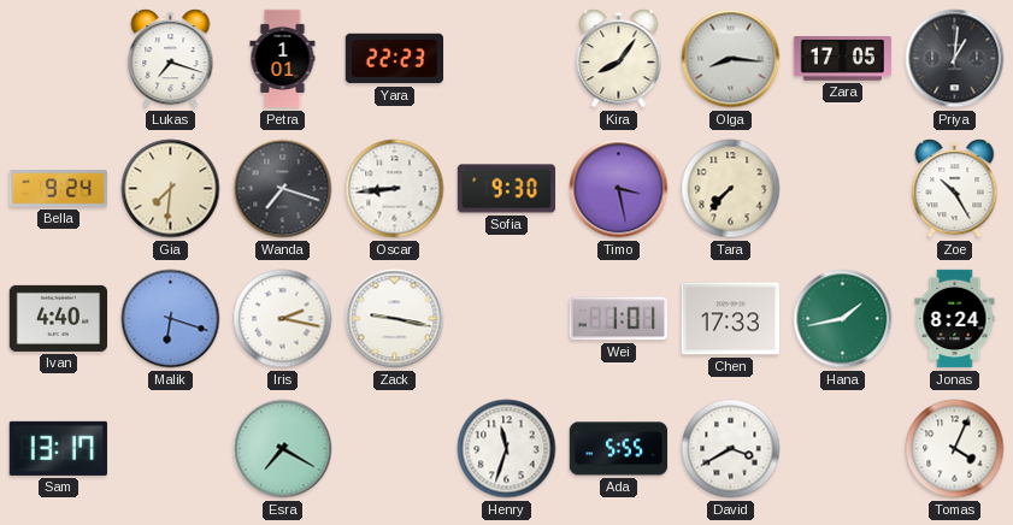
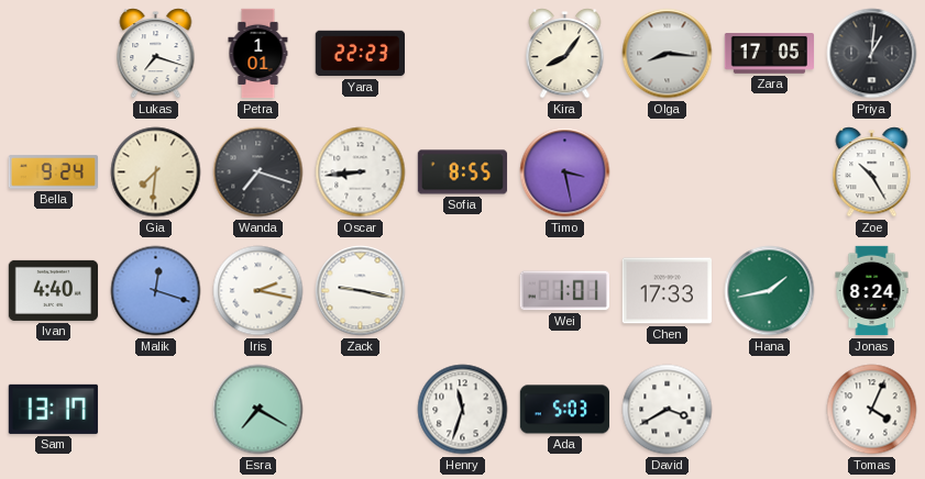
Sofia: 9:30 -> 8:55
Tara: 7:37 -> none
Malik: 6:18 -> 12:18
Ada: 5:55 -> 5:03
